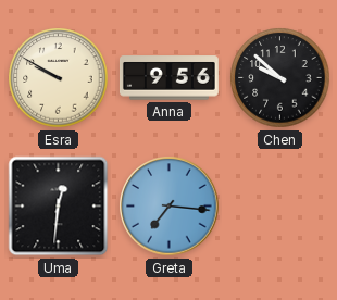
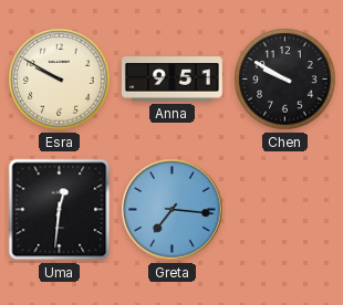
Anna: 9:56 -> 9:51
Chen: 9:52 -> 9:50
